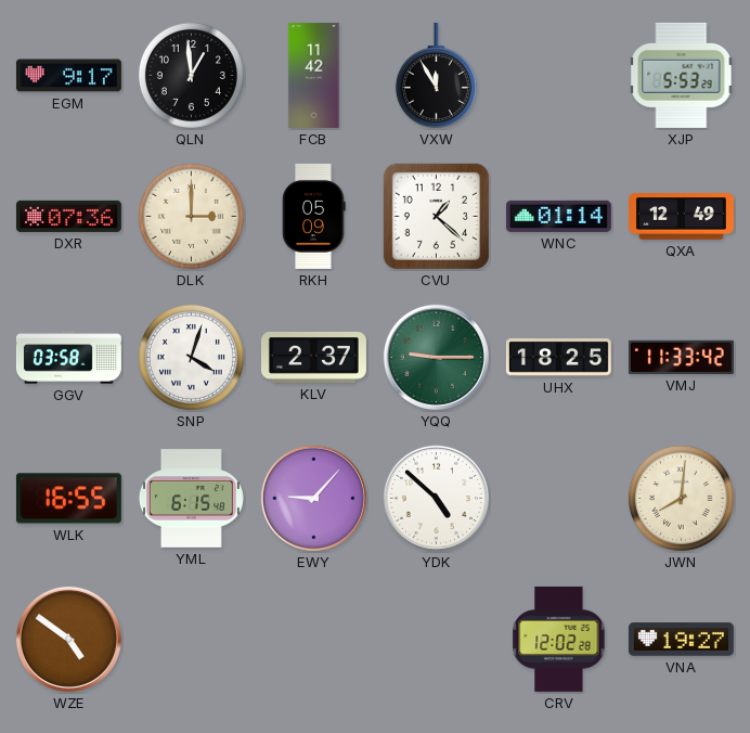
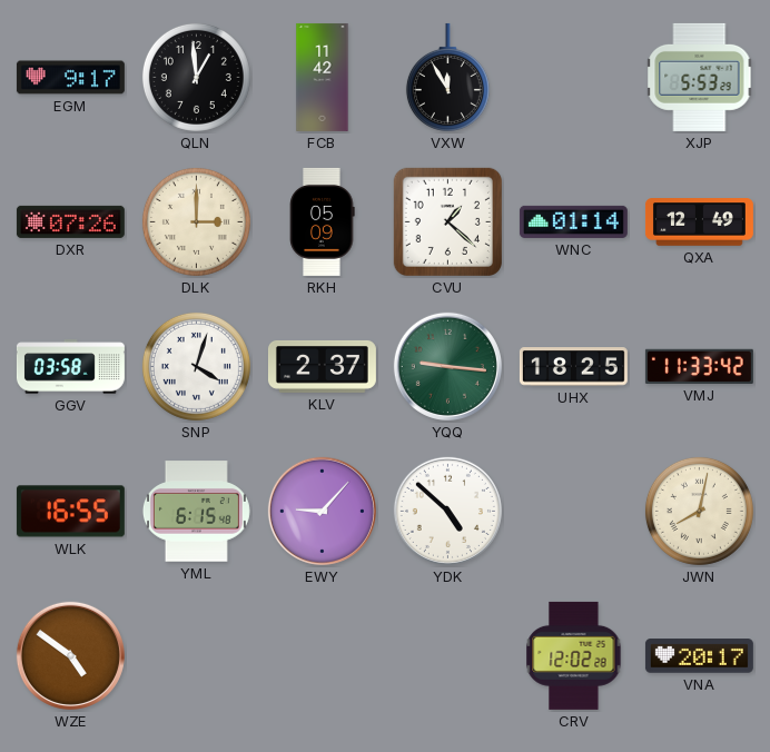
DXR: 07:36 -> 07:26
YQQ: 9:15 -> 9:16
JWN: 8:01 -> 8:02
VNA: 19:27 -> 20:17
